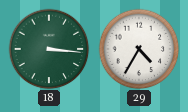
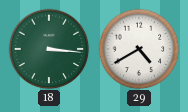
29: 4:35 -> 4:40
